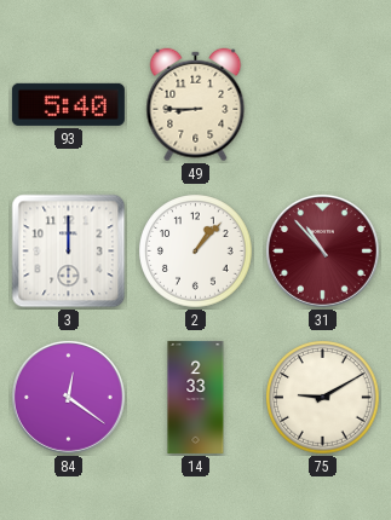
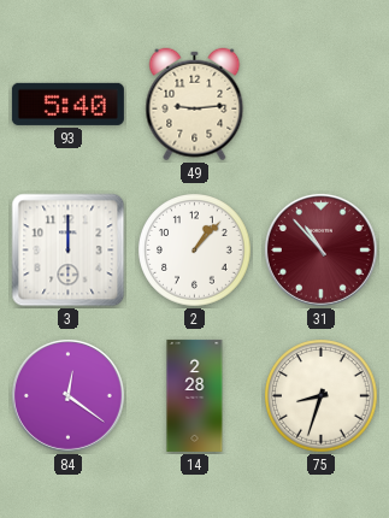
49: 8:45 -> 9:14
14: 2:33 -> 2:28
75: 9:10 -> 8:33
